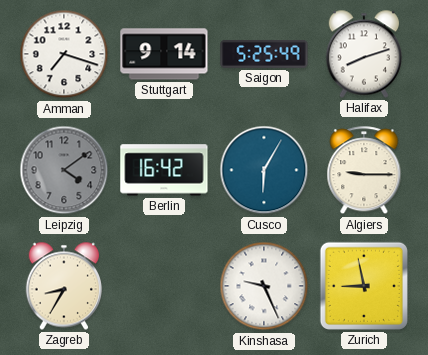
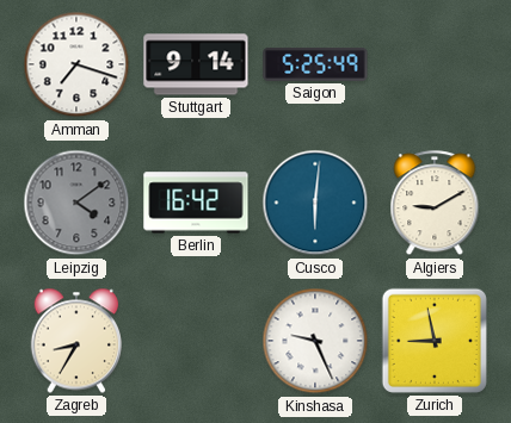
Halifax: 8:12 -> none
Cusco: 6:05 -> 6:01
Algiers: 9:15 -> 9:10
